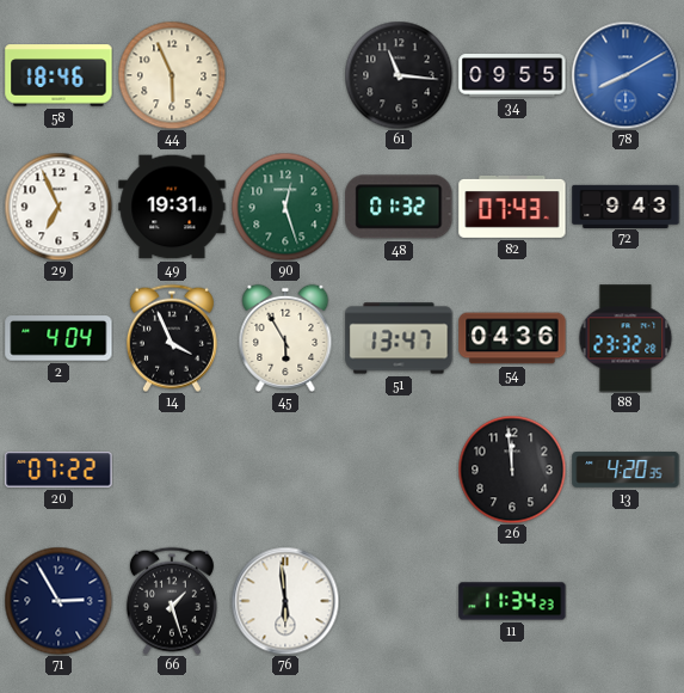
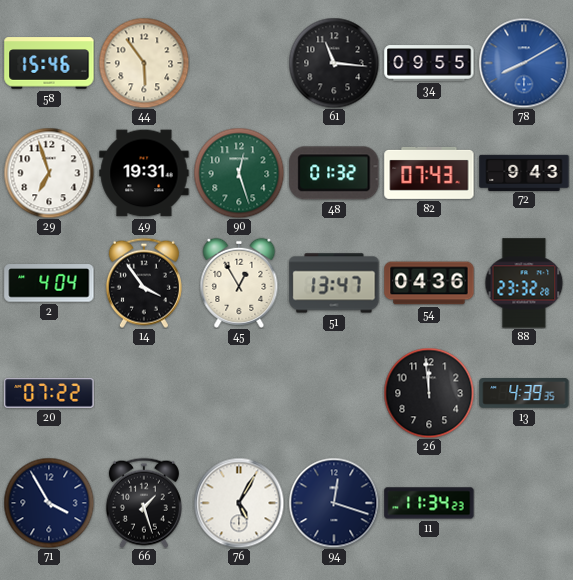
58: 18:46 -> 15:46
44: 5:56 -> 5:54
29: 6:56 -> 6:57
14: 3:56 -> 3:54
45: 5:55 -> 12:55
13: 4:20 -> 4:39
71: 2:55 -> 3:55
76: 5:59 -> 5:05
94: none -> 12:18
